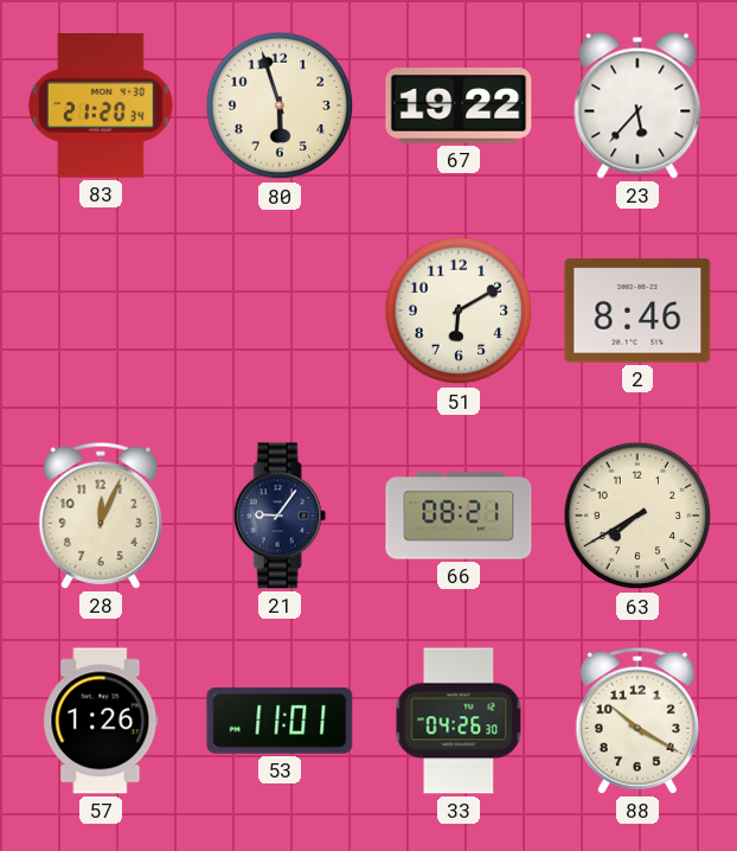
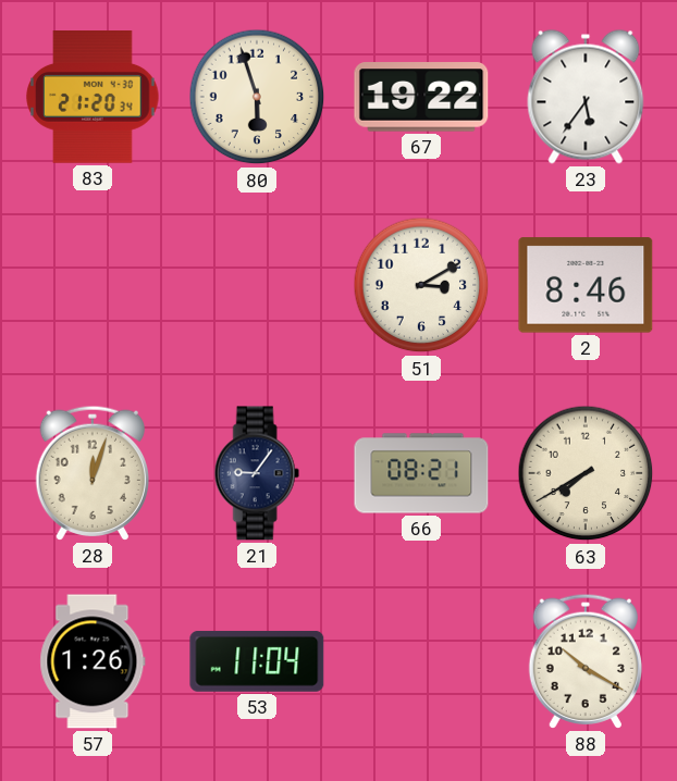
23: 5:37 -> 5:36
51: 6:10 -> 3:10
28: 12:04 -> 12:03
53: 11:01 -> 11:04
33: 04:26 -> none
